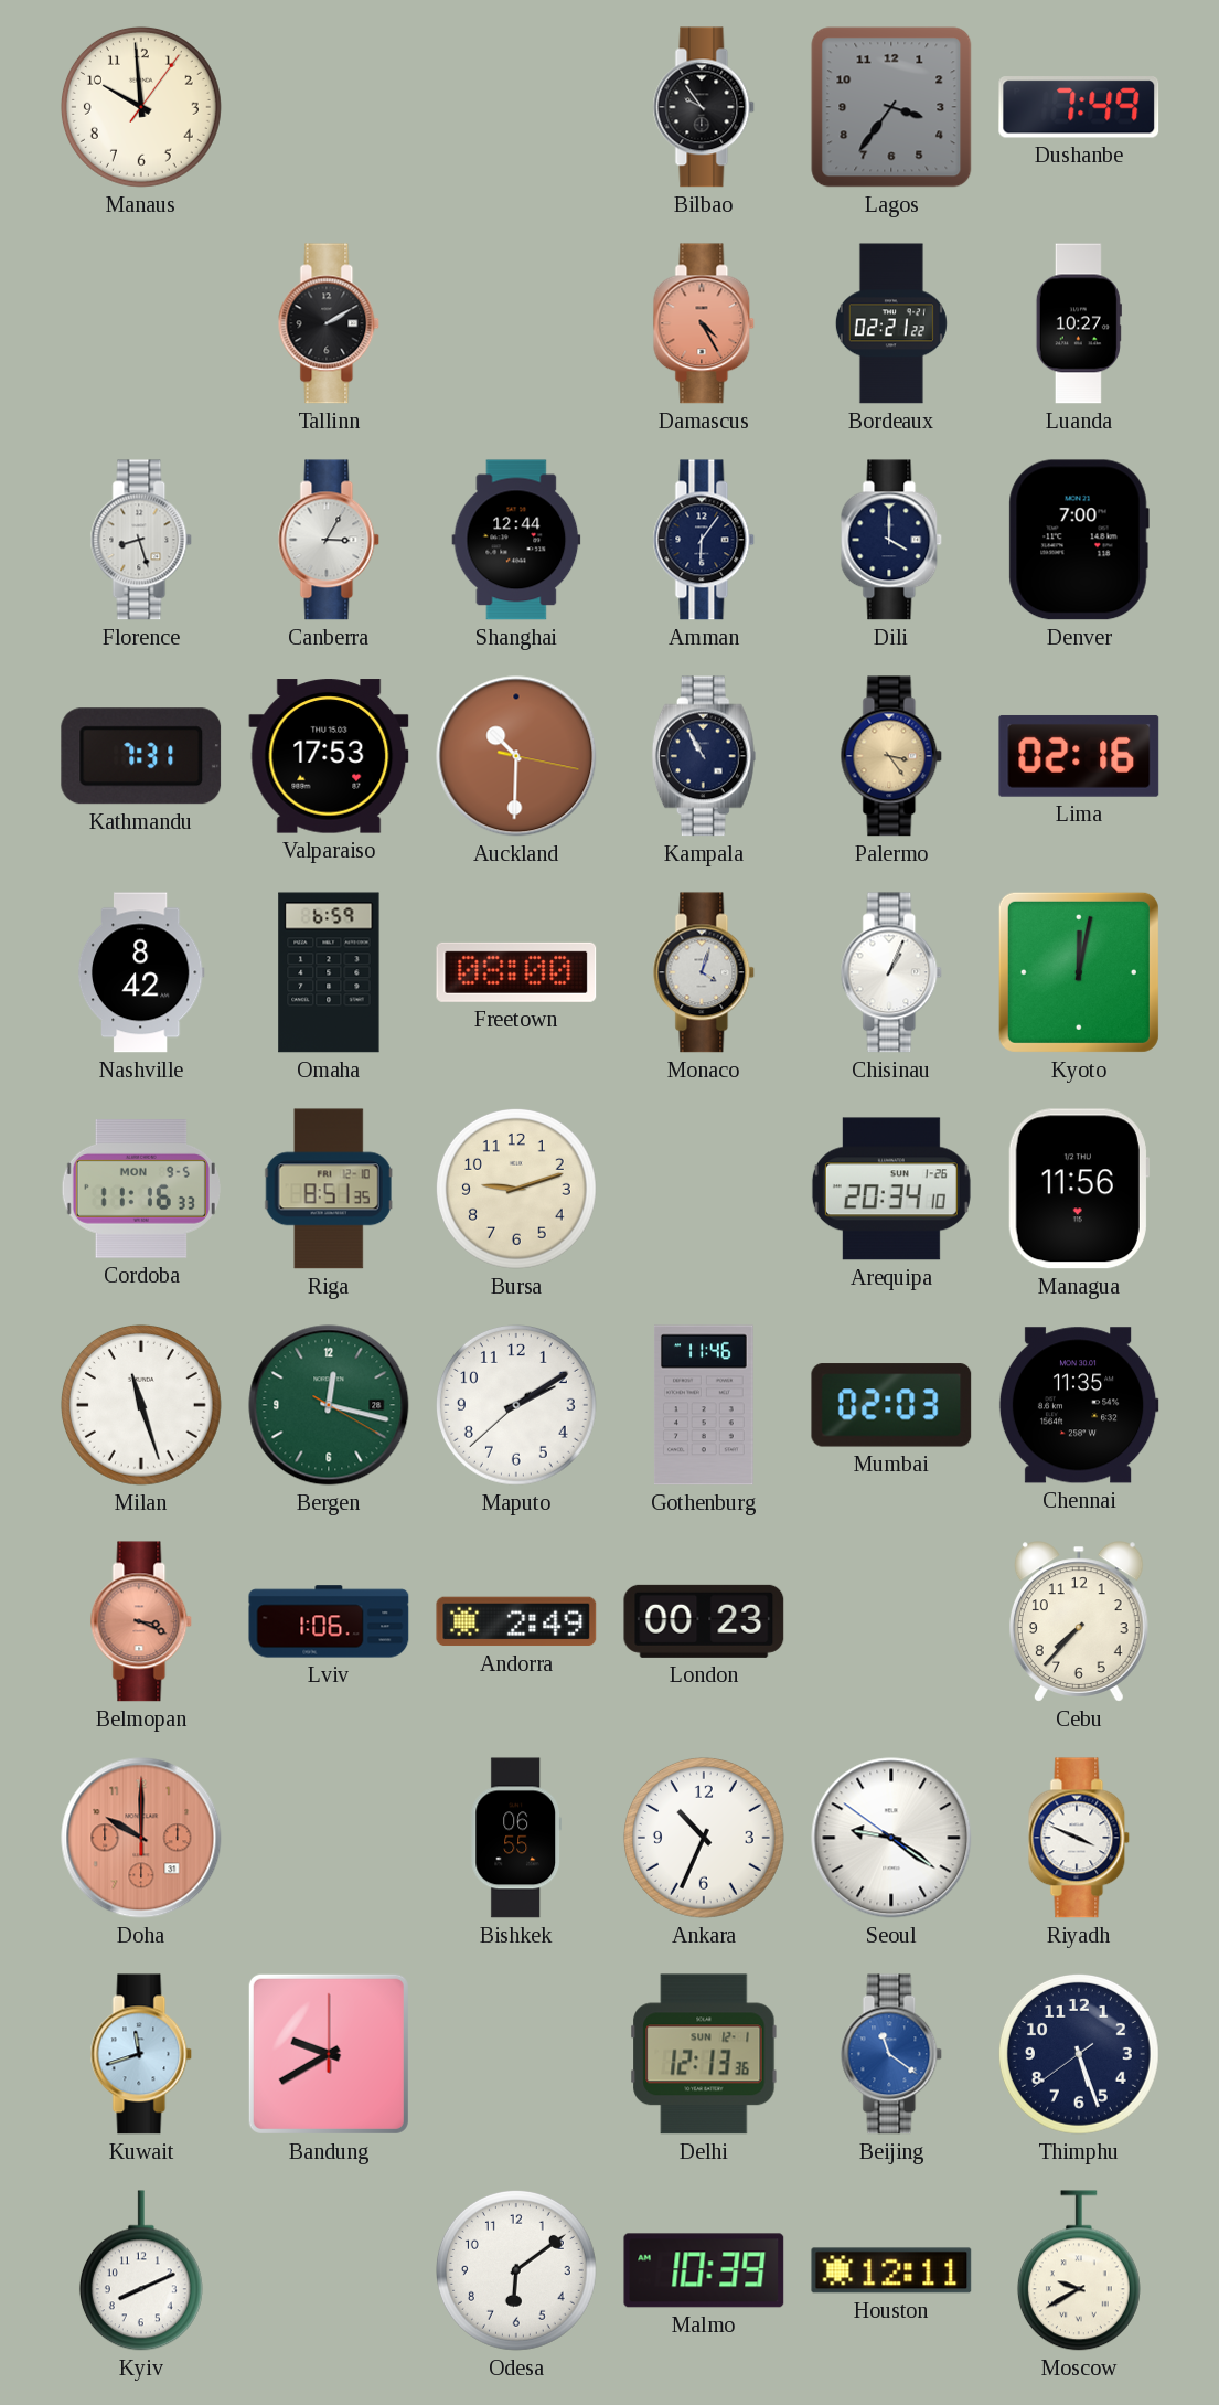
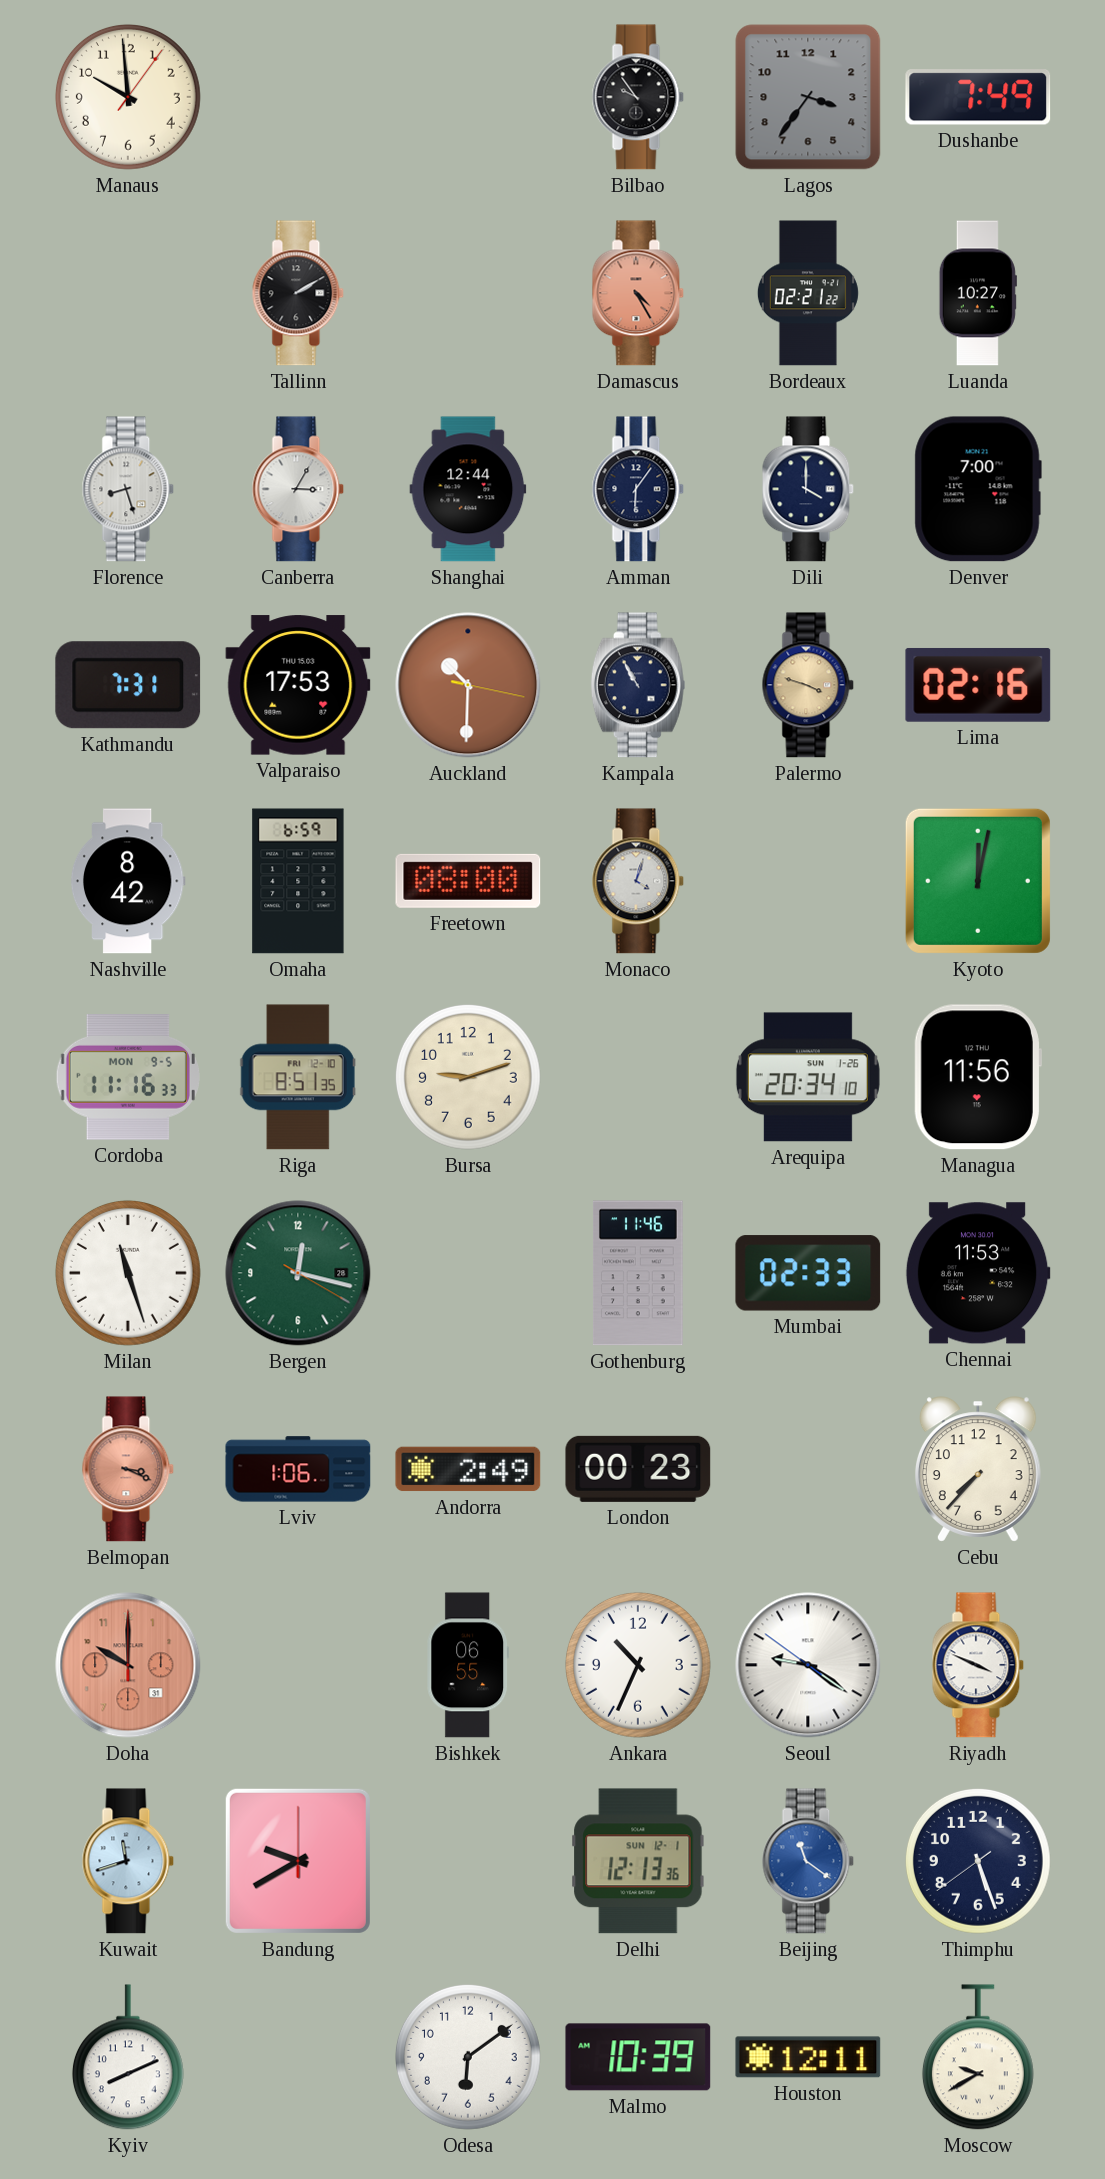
Palermo: 3:24 -> 3:48
Chisinau: 1:04 -> none
Maputo: 2:09 -> none
Mumbai: 02:03 -> 02:33
Chennai: 11:35 -> 11:53
